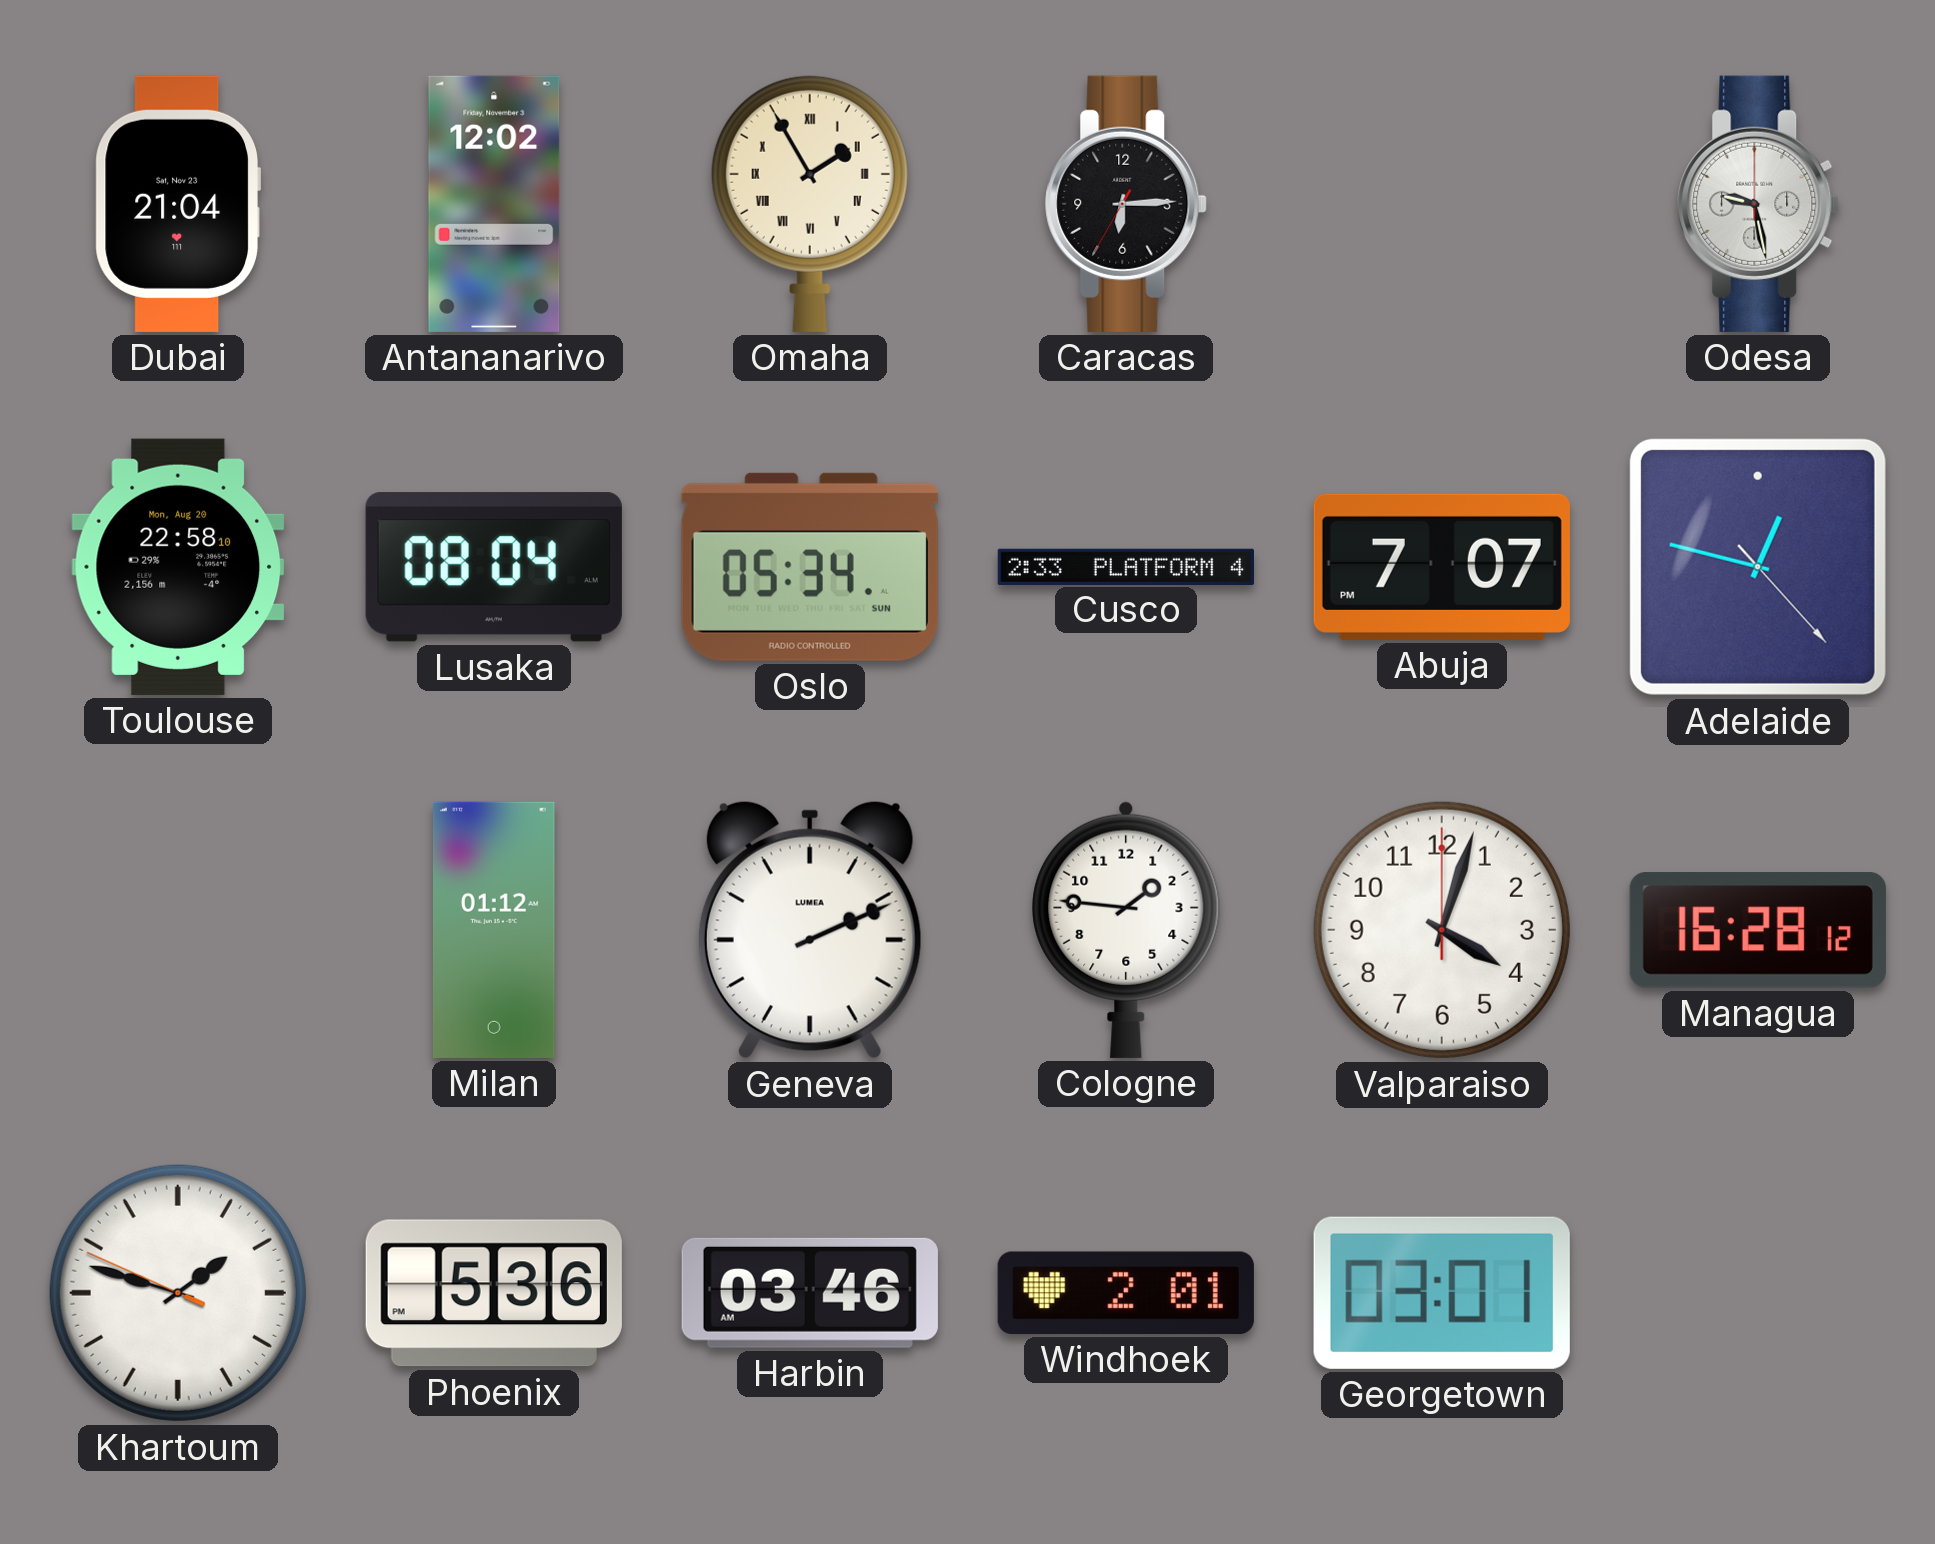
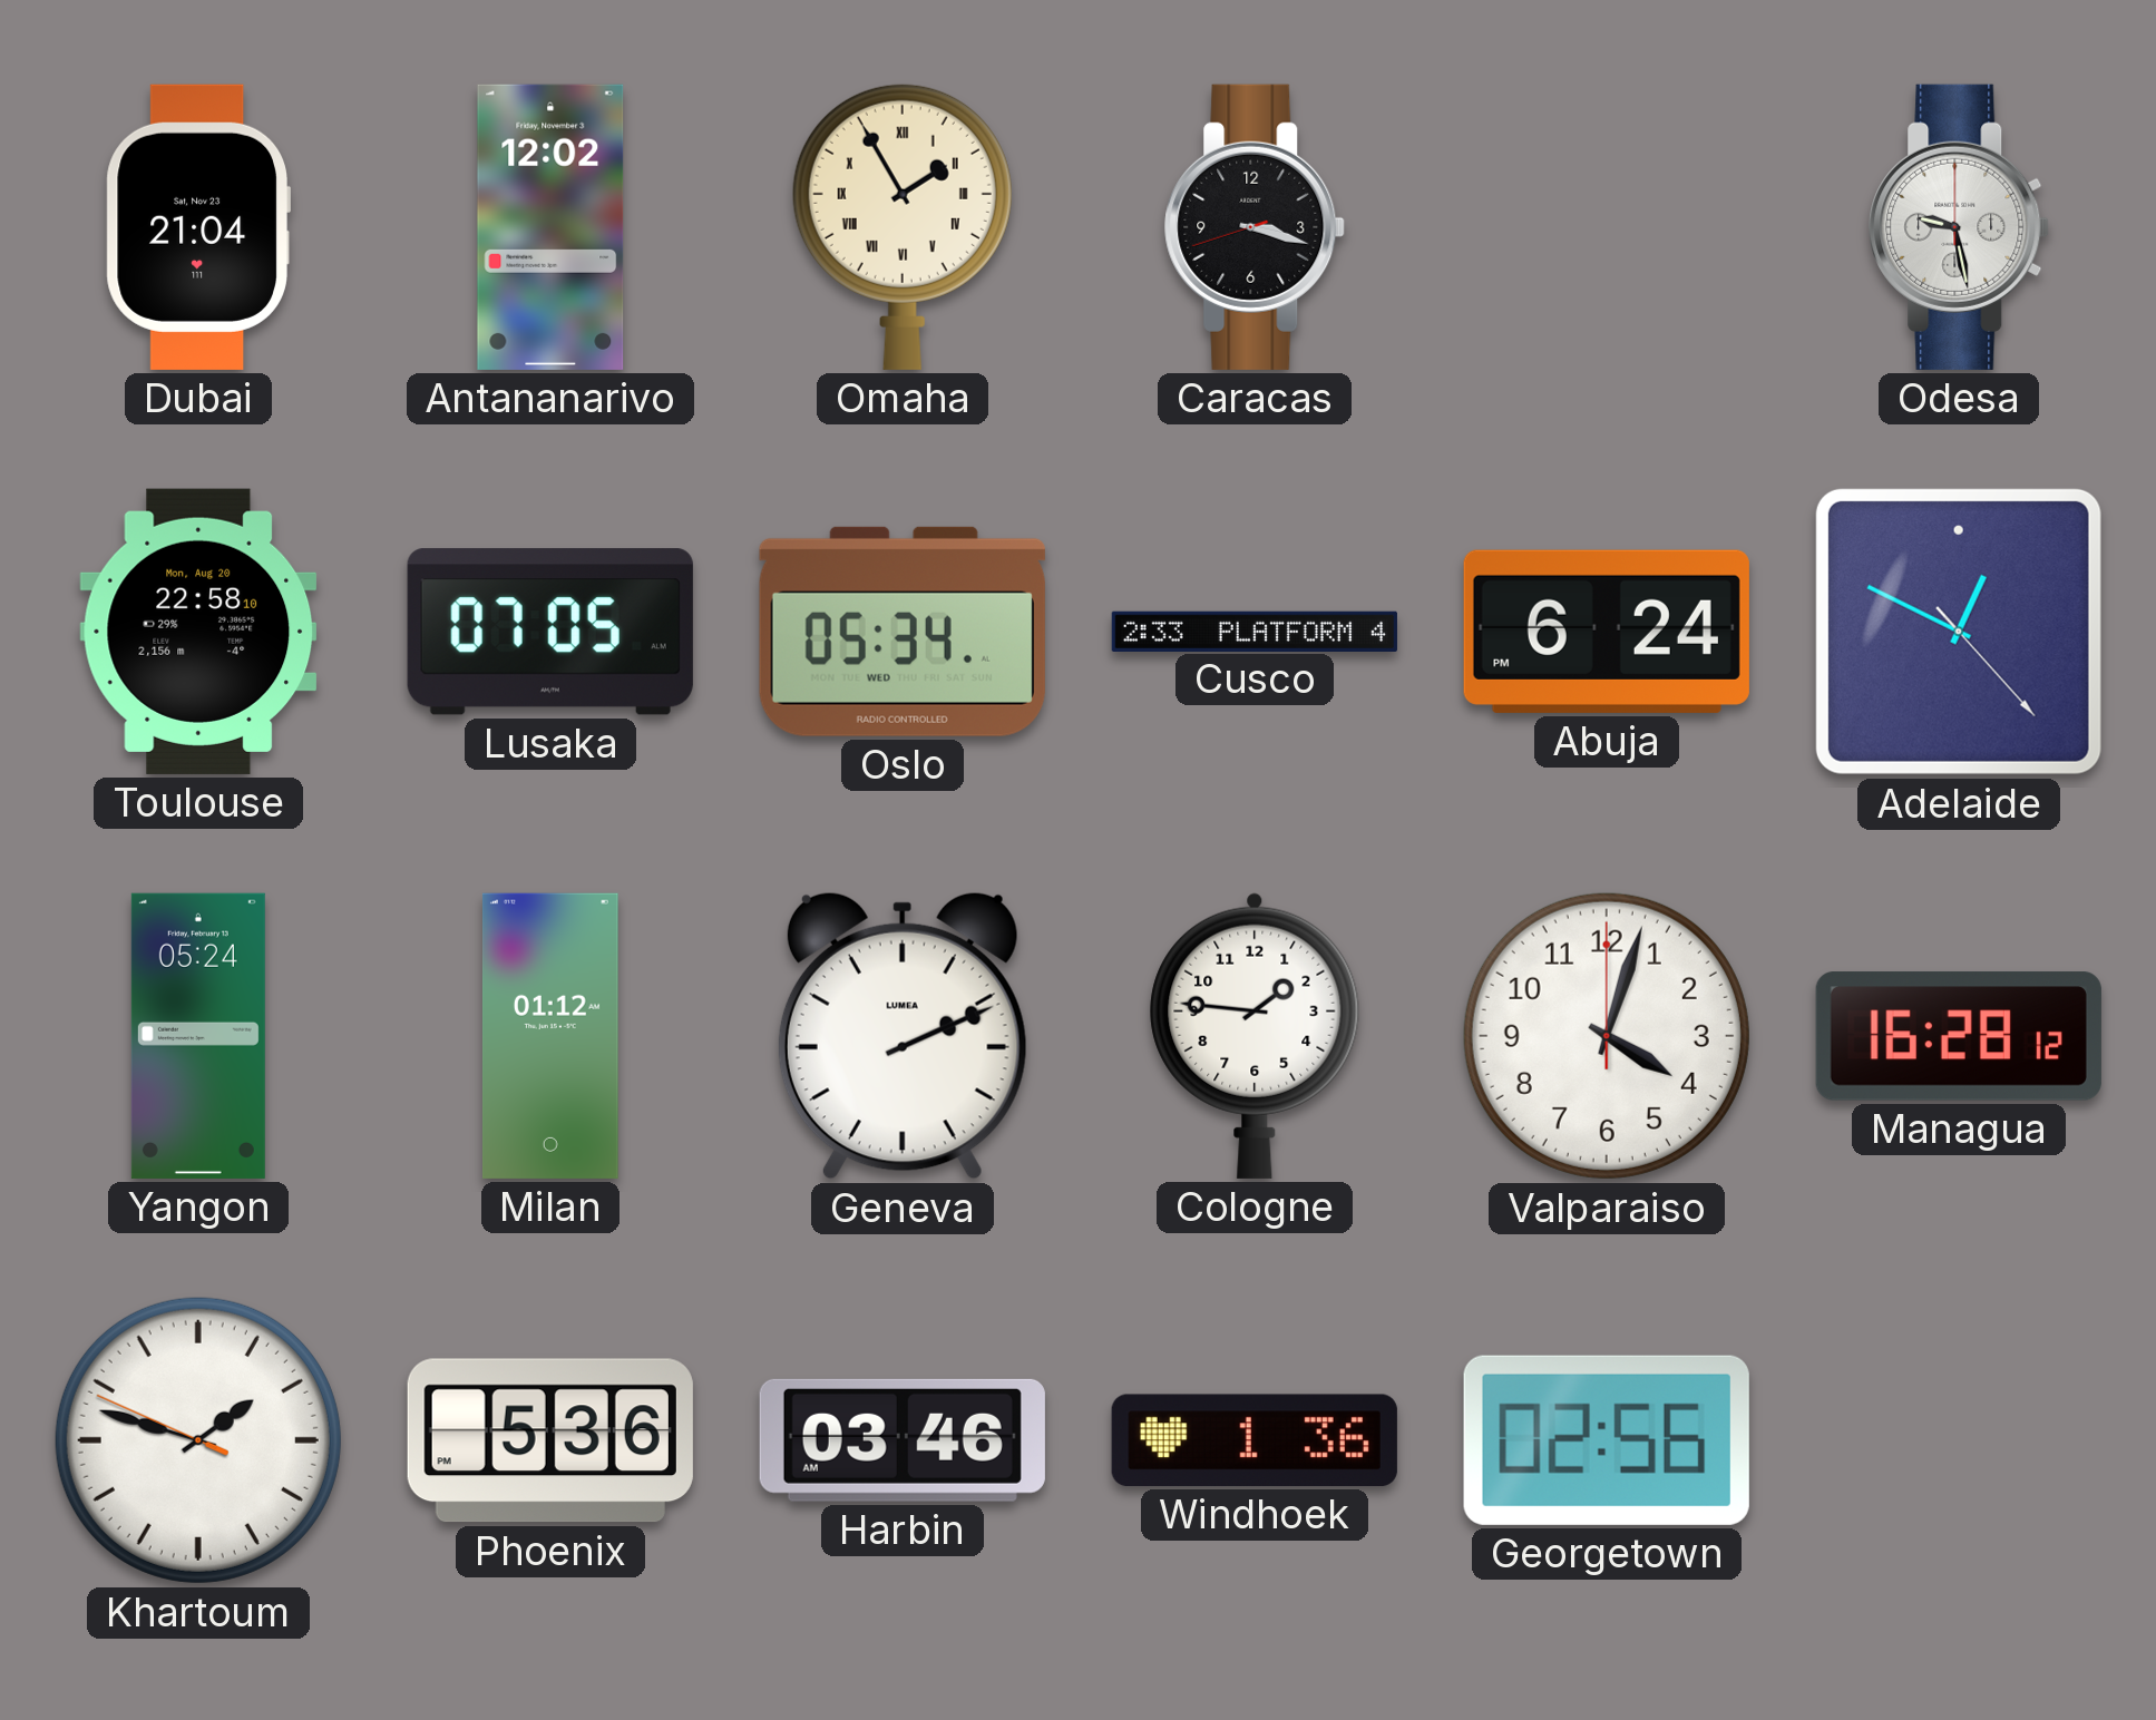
Caracas: 6:14 -> 3:17
Lusaka: 08:04 -> 07:05
Oslo date: SUN -> WED
Abuja: 7:07 -> 6:24
Adelaide: 12:47 -> 12:49
Yangon: none -> 05:24
Windhoek: 2:01 -> 1:36
Georgetown: 03:01 -> 02:56
